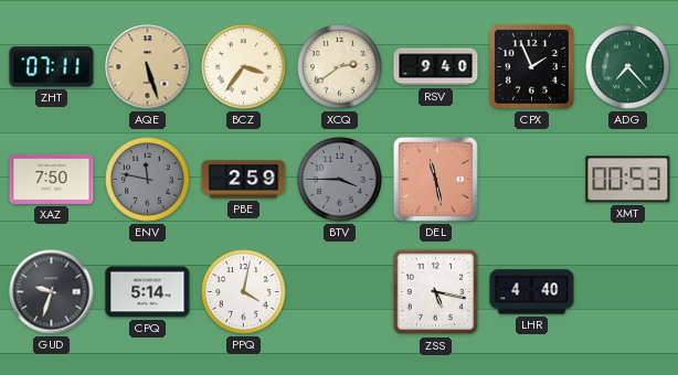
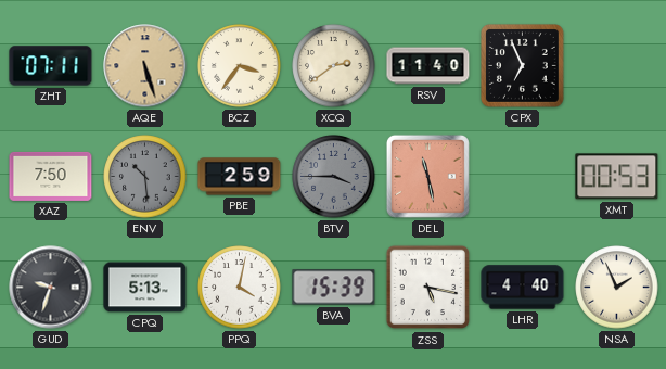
RSV: 9:40 -> 11:40
CPX: 1:56 -> 6:56
ADG: 7:23 -> none
ENV: 11:47 -> 10:29
CPQ: 5:14 -> 5:13
BVA: none -> 15:39
NSA: none -> 1:56
